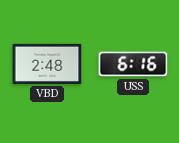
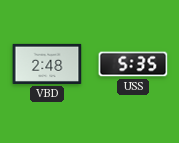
USS: 6:16 -> 5:35
